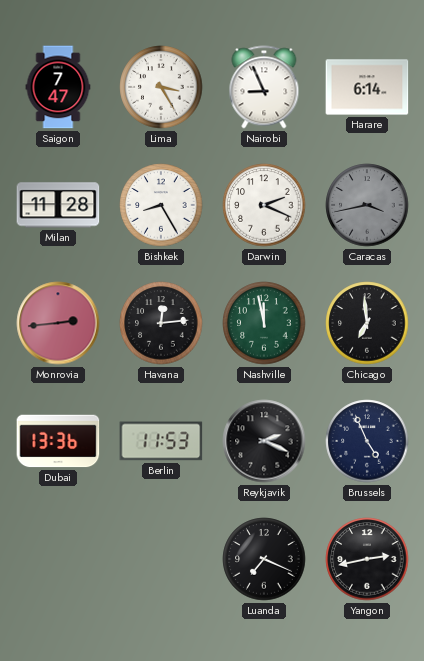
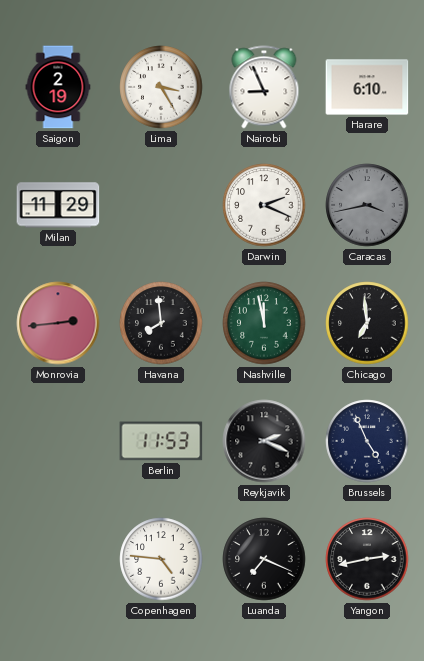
Saigon: 7:47 -> 2:19
Harare: 6:14 -> 6:10
Milan: 11:28 -> 11:29
Bishkek: 8:25 -> none
Havana: 12:14 -> 7:59
Dubai: 13:36 -> none
Copenhagen: none -> 4:46
